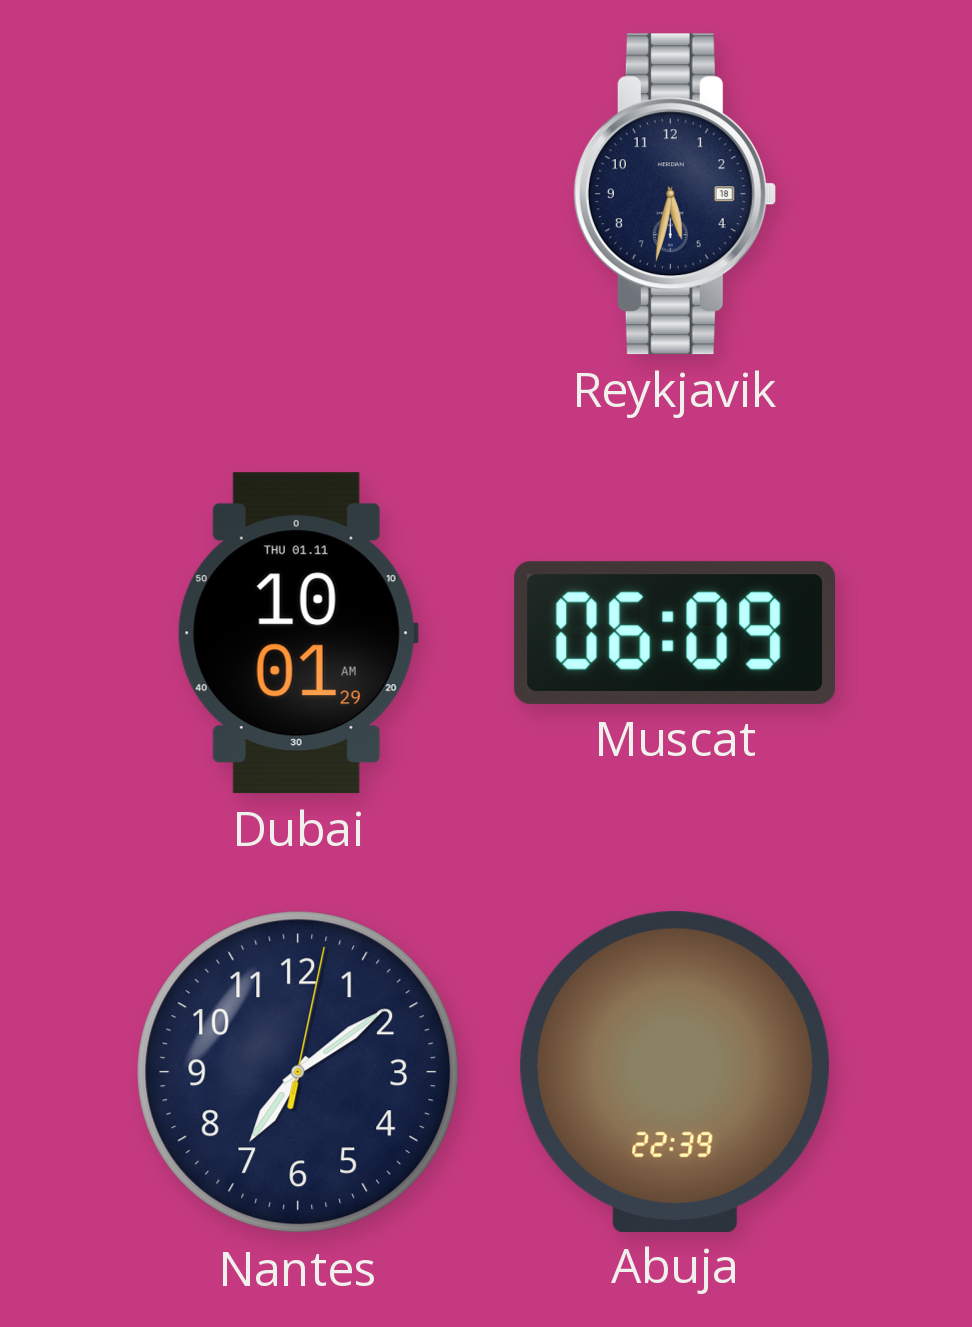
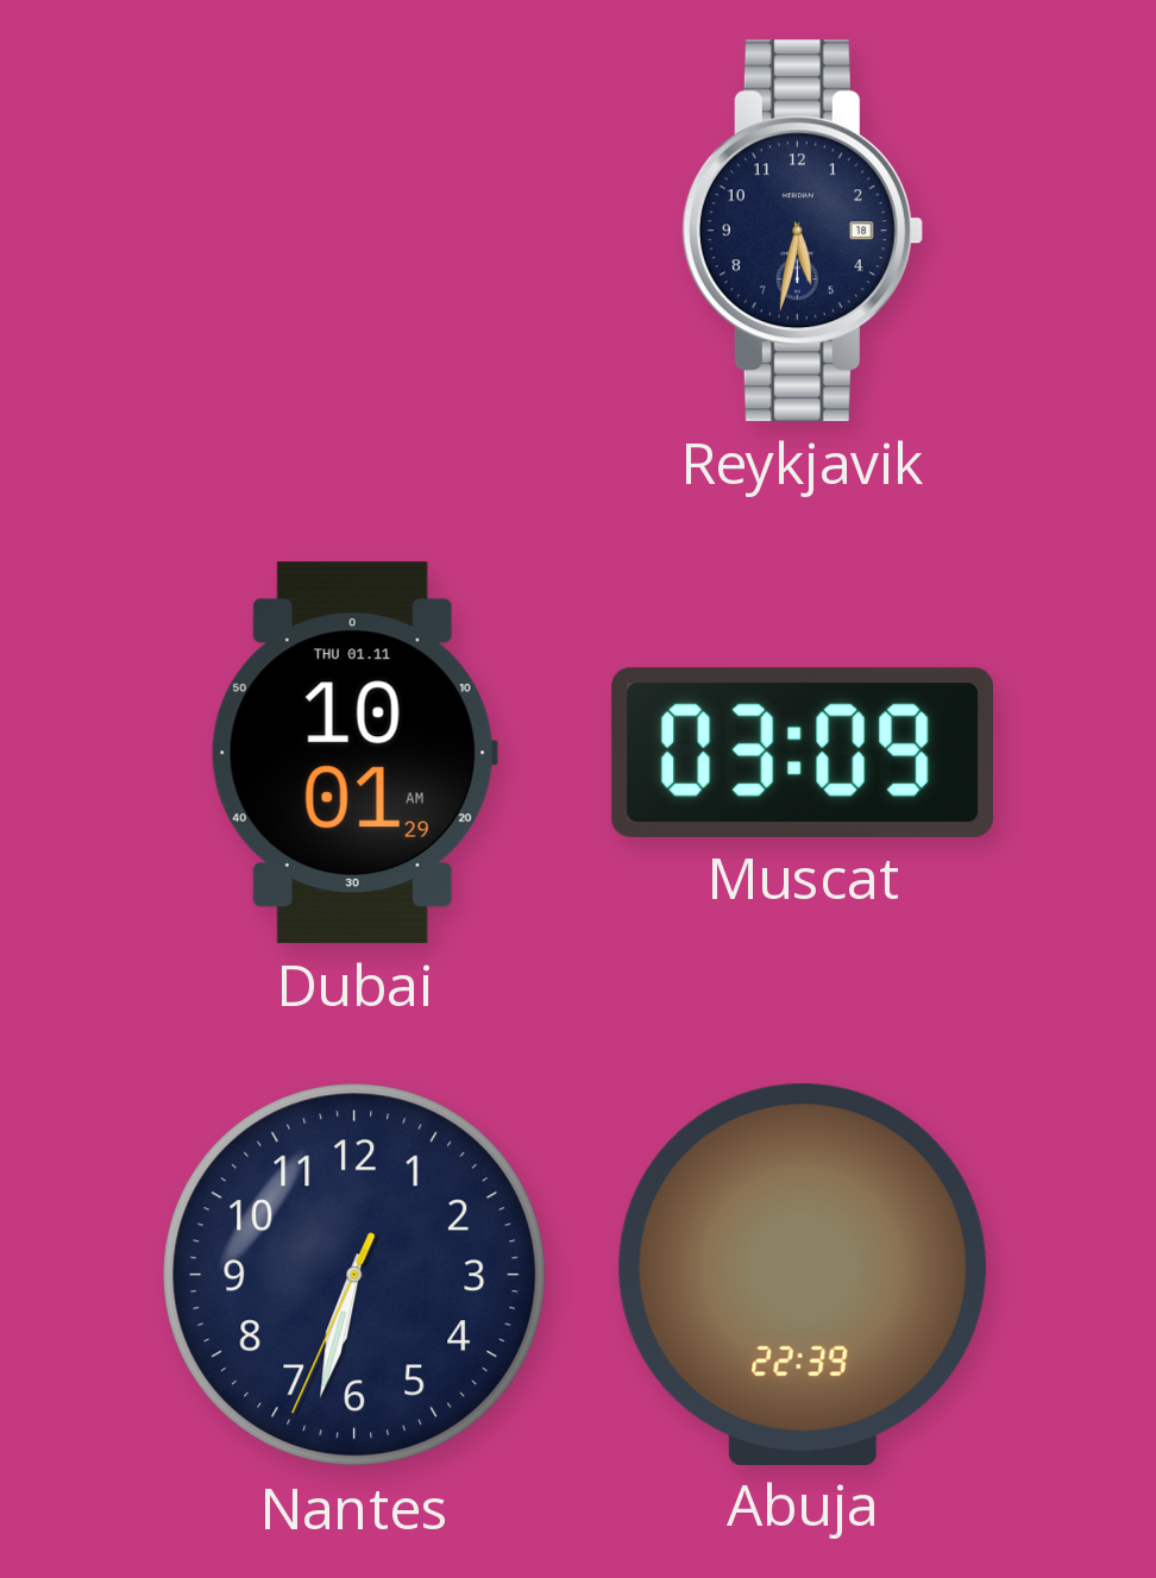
Muscat: 06:09 -> 03:09
Nantes: 7:09 -> 6:32
